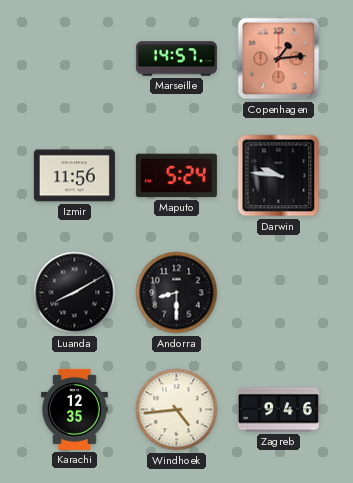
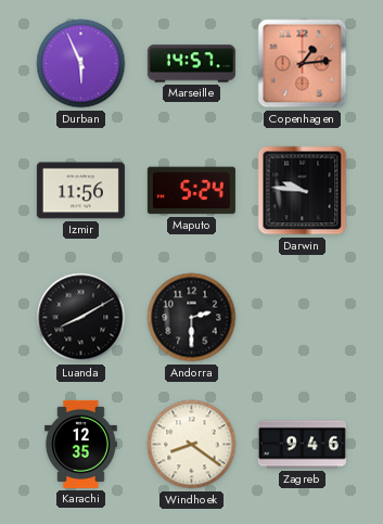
Durban: none -> 5:56
Andorra: 8:30 -> 2:30
Windhoek: 4:44 -> 8:21
